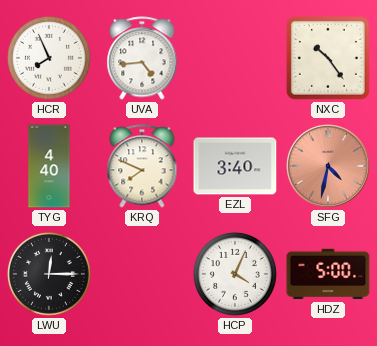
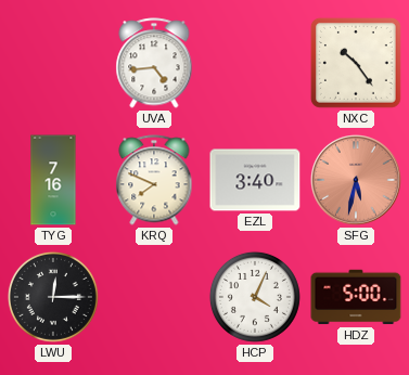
HCR: 7:56 -> none
TYG: 4:40 -> 7:16
SFG: 4:32 -> 5:32
